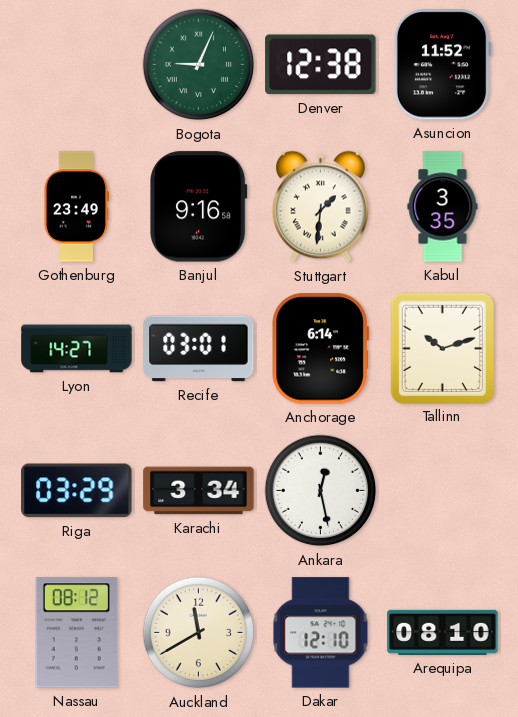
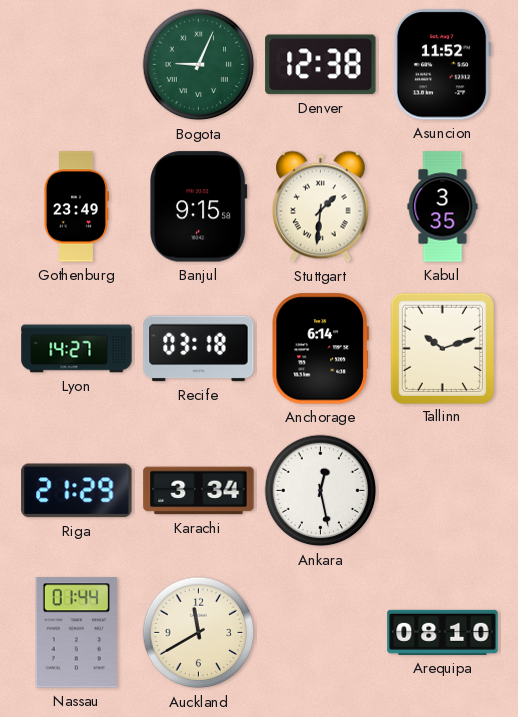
Banjul: 9:16 -> 9:15
Recife: 03:01 -> 03:18
Riga: 03:29 -> 21:29
Nassau: 08:12 -> 01:44
Dakar: 12:10 -> none
